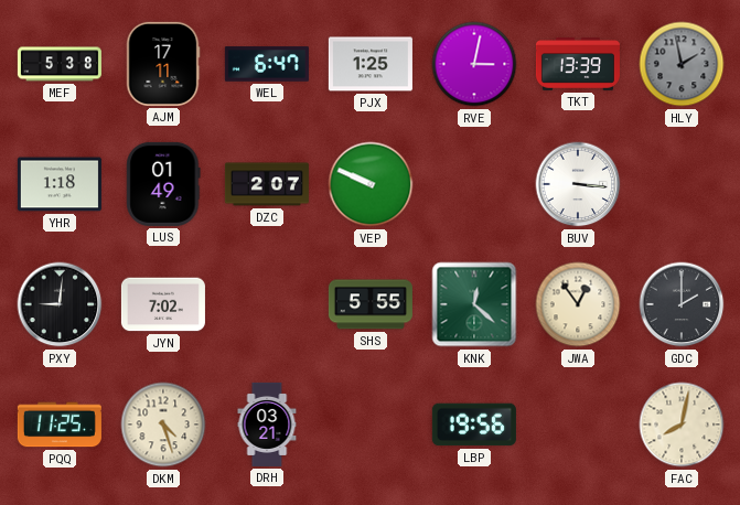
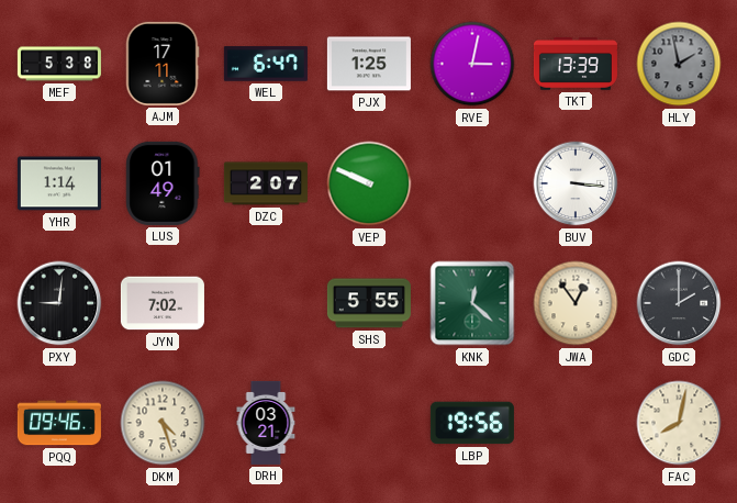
YHR: 1:18 -> 1:14
PQQ: 11:25 -> 09:46
